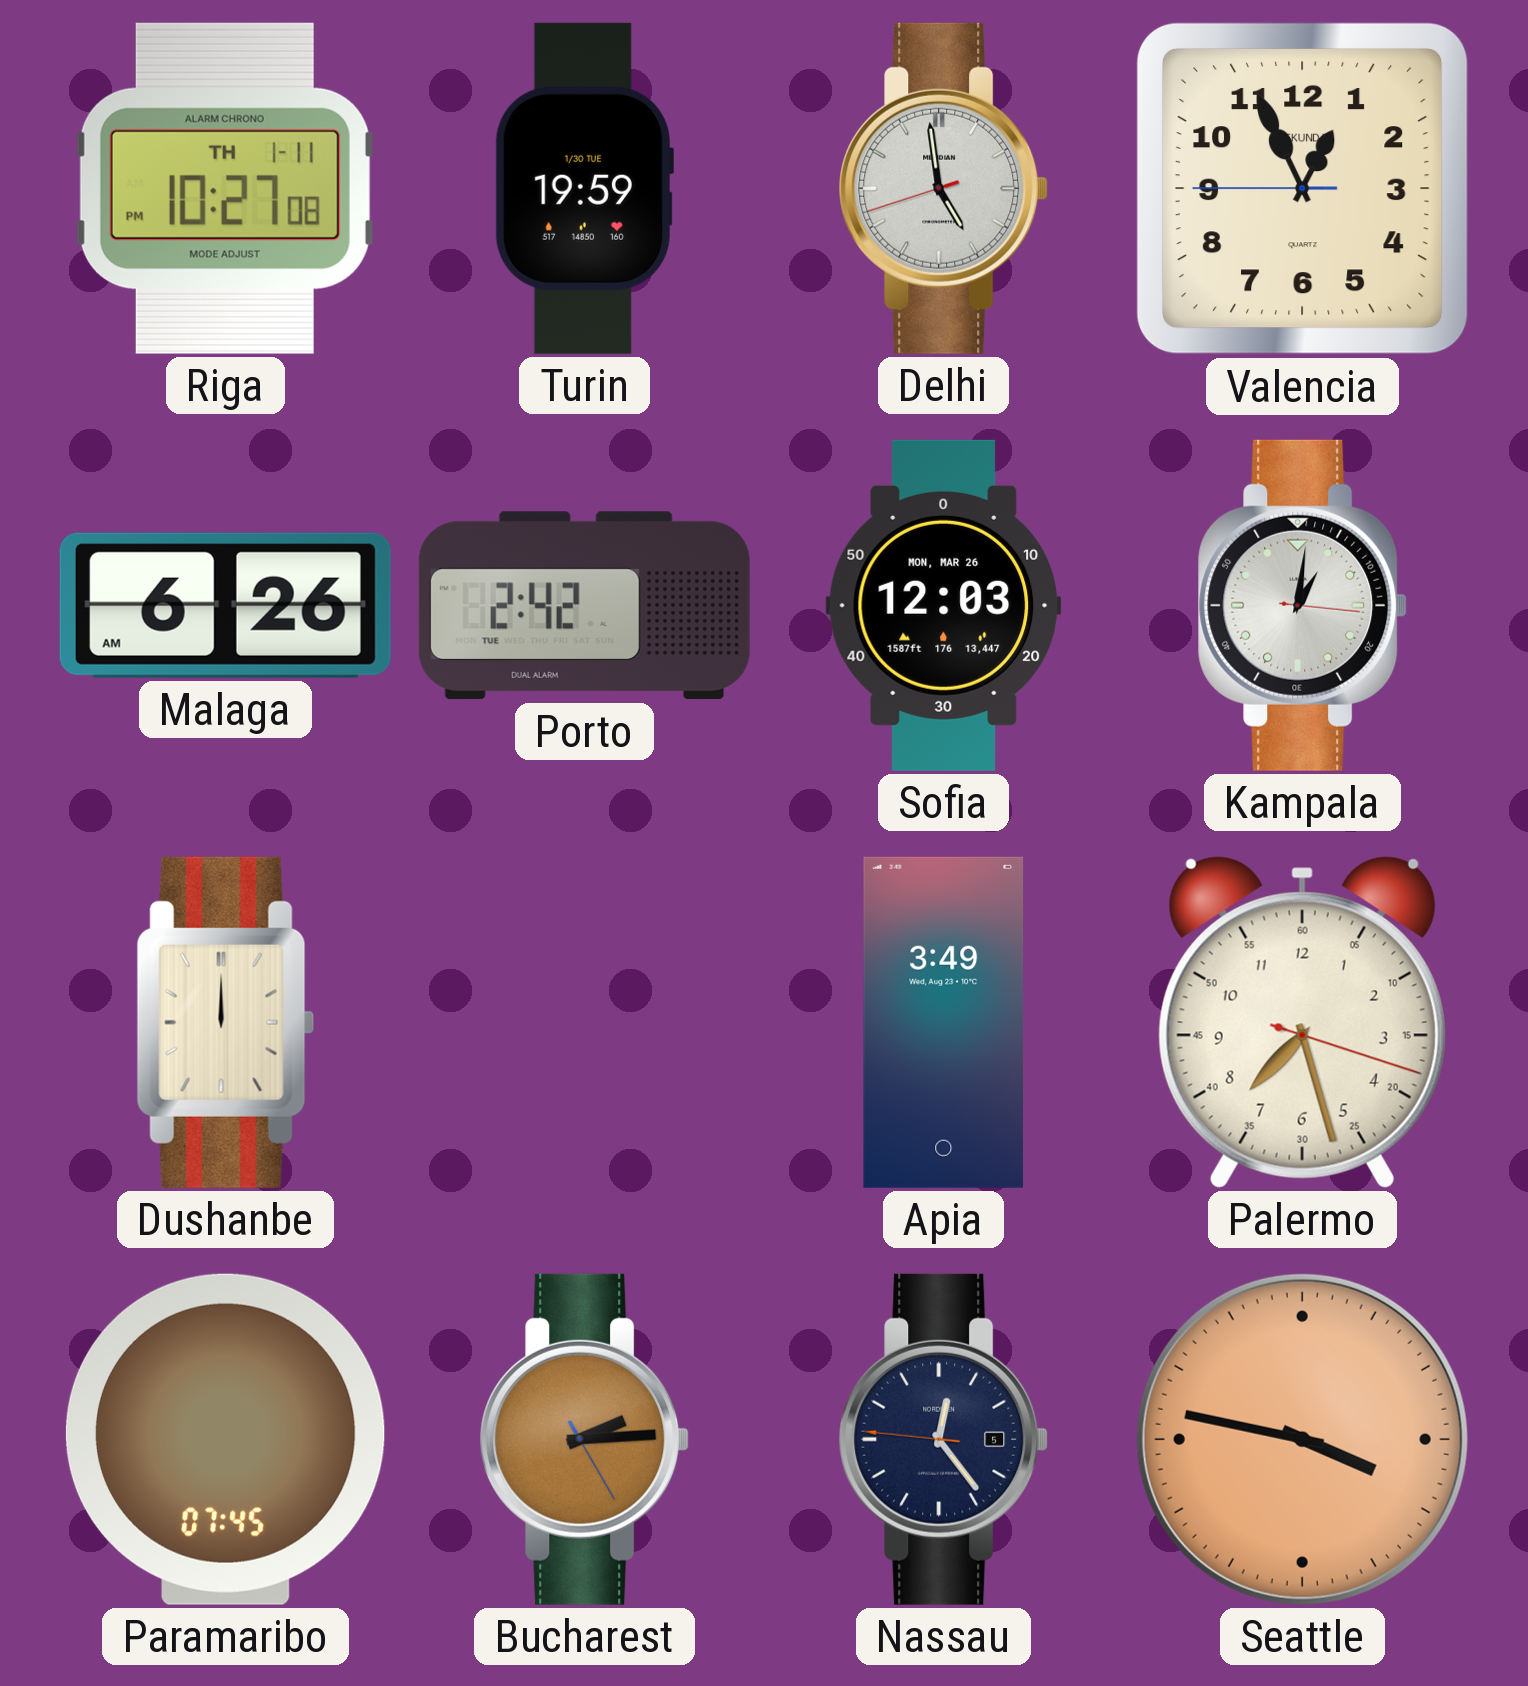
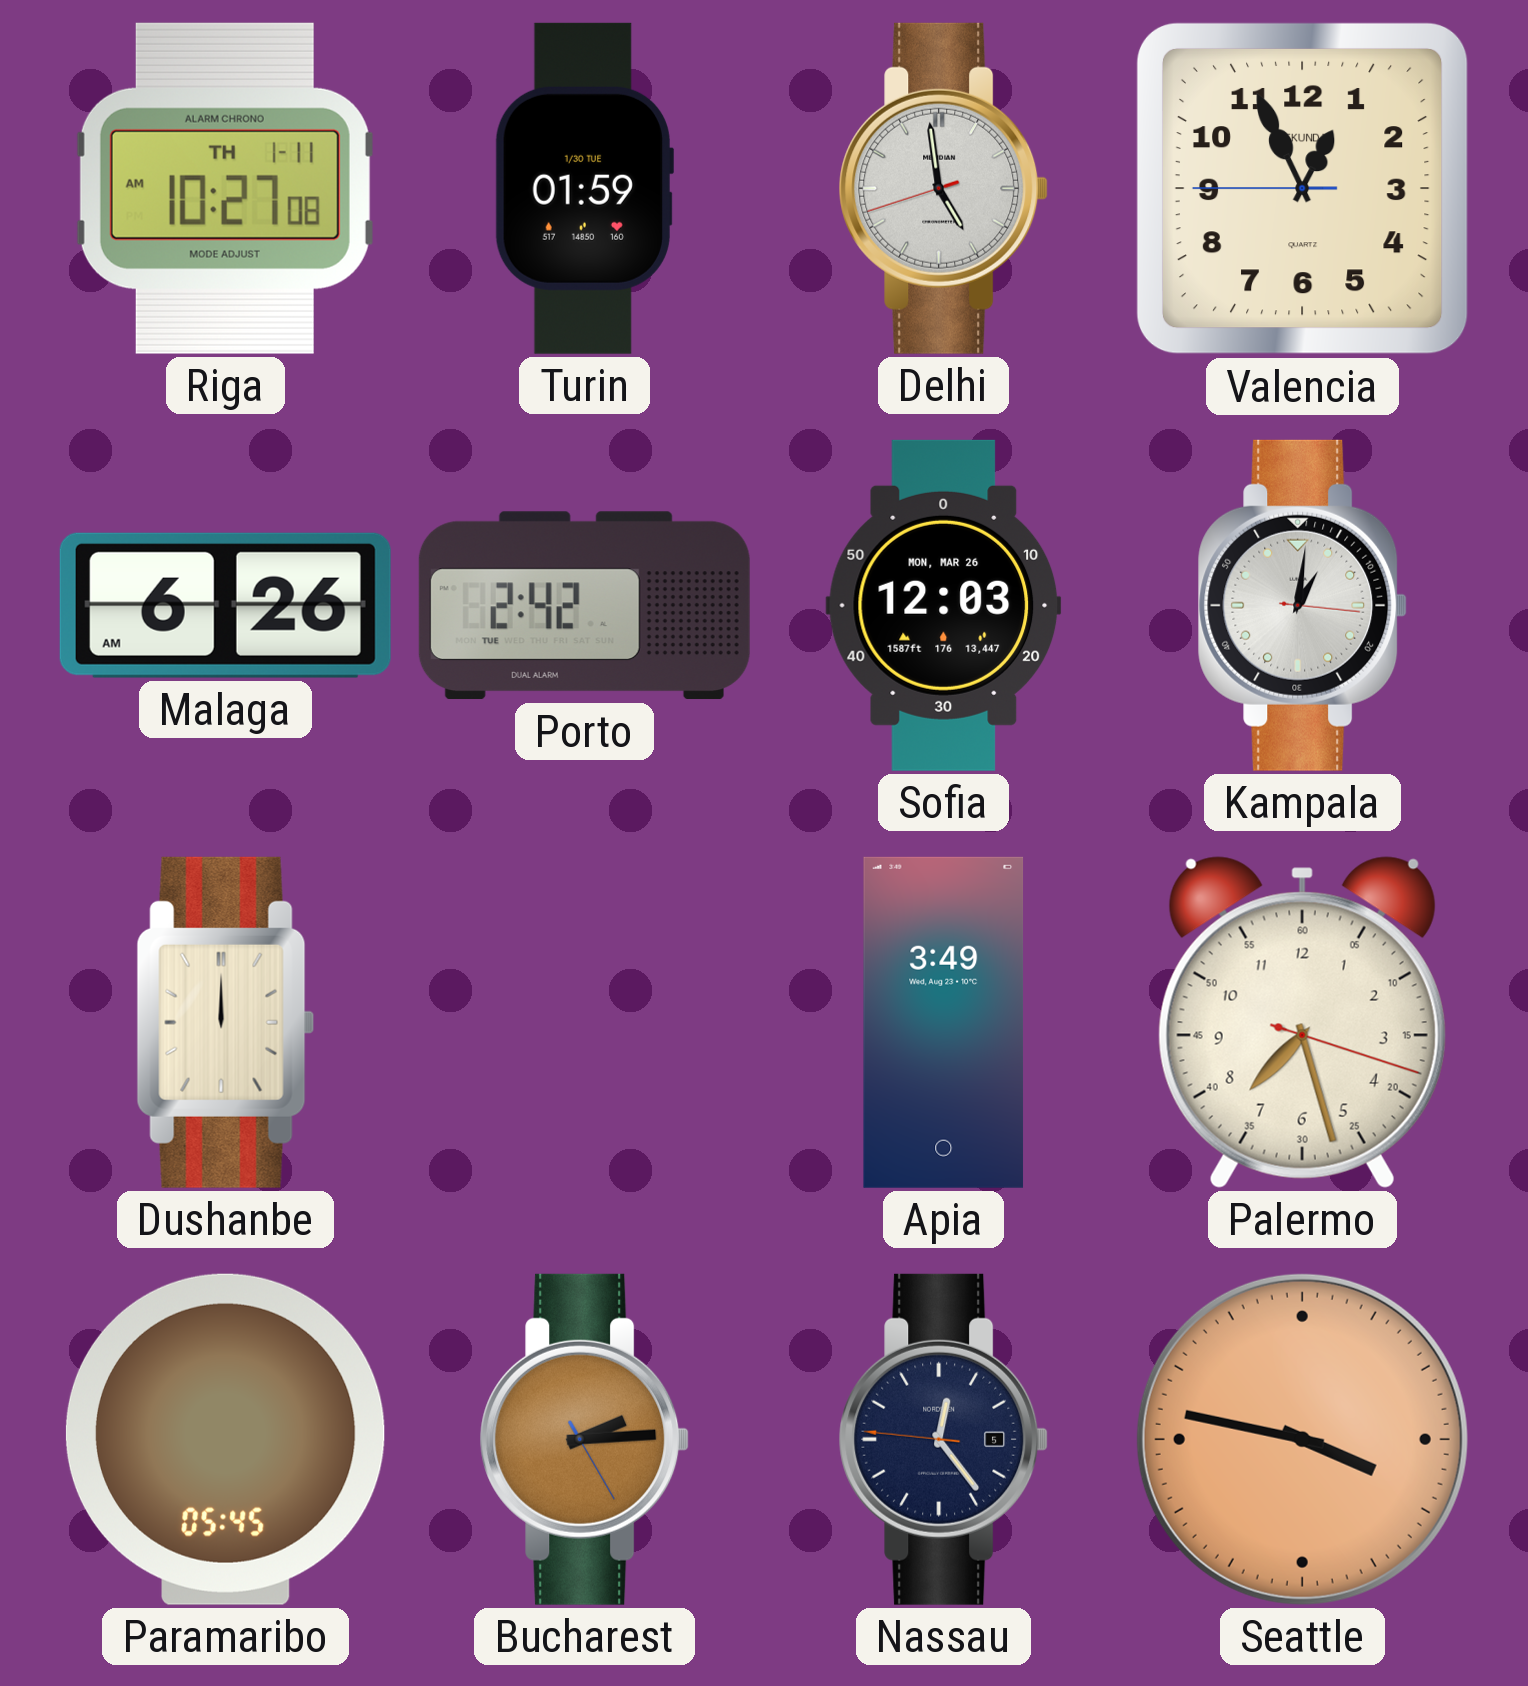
Riga: 10:27:08 PM -> 10:27:08 AM
Turin: 19:59 -> 01:59
Paramaribo: 07:45 -> 05:45
